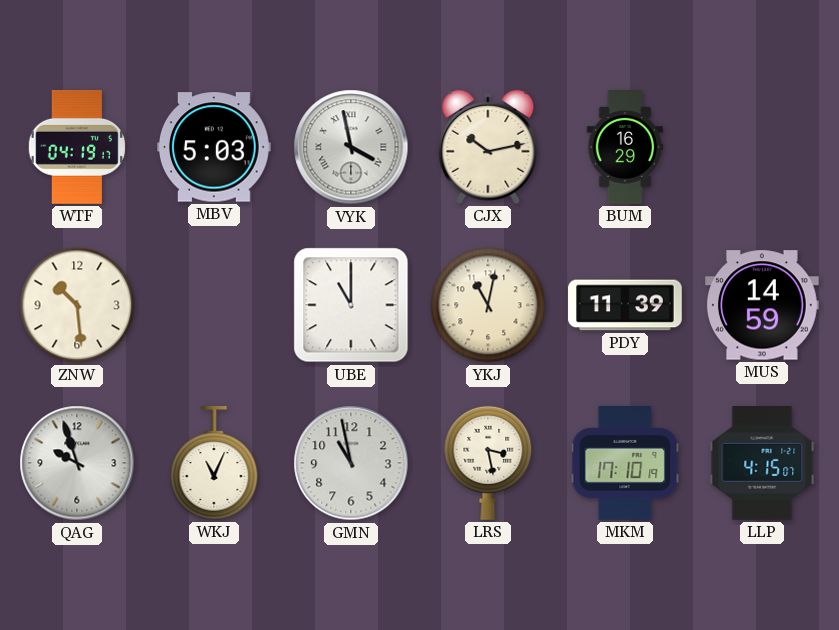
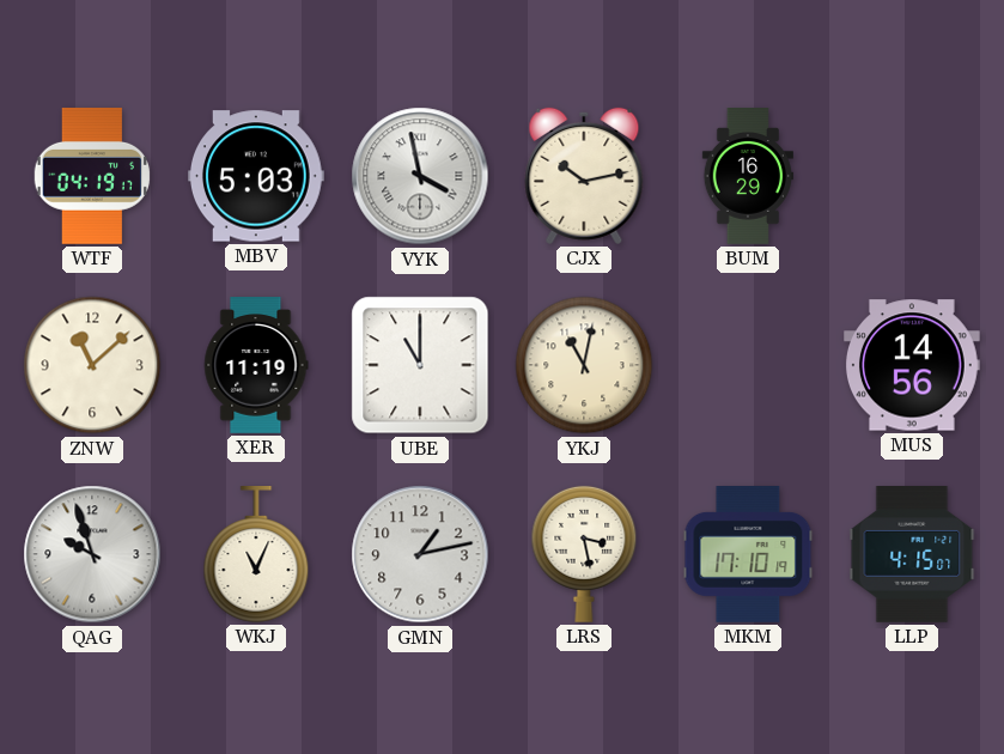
ZNW: 10:29 -> 11:08
XER: none -> 11:19
PDY: 11:39 -> none
MUS: 14:59 -> 14:56
GMN: 10:58 -> 1:13
